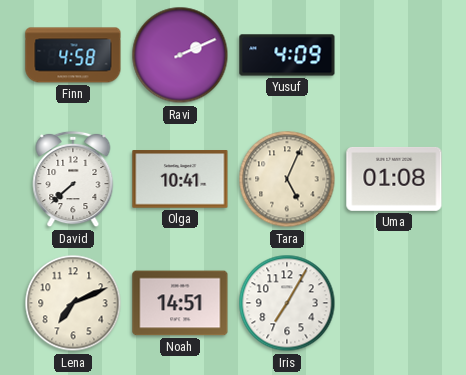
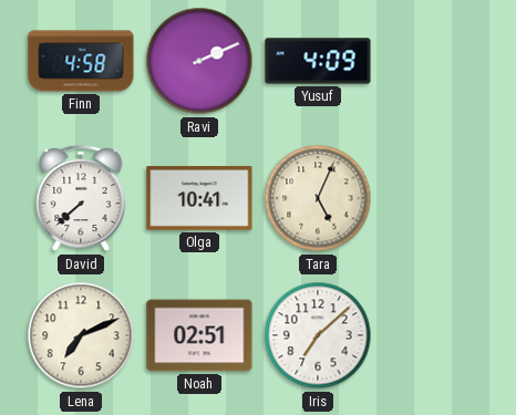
Uma: 01:08 -> none
Noah: 14:51 -> 02:51
Iris: 7:05 -> 7:08
